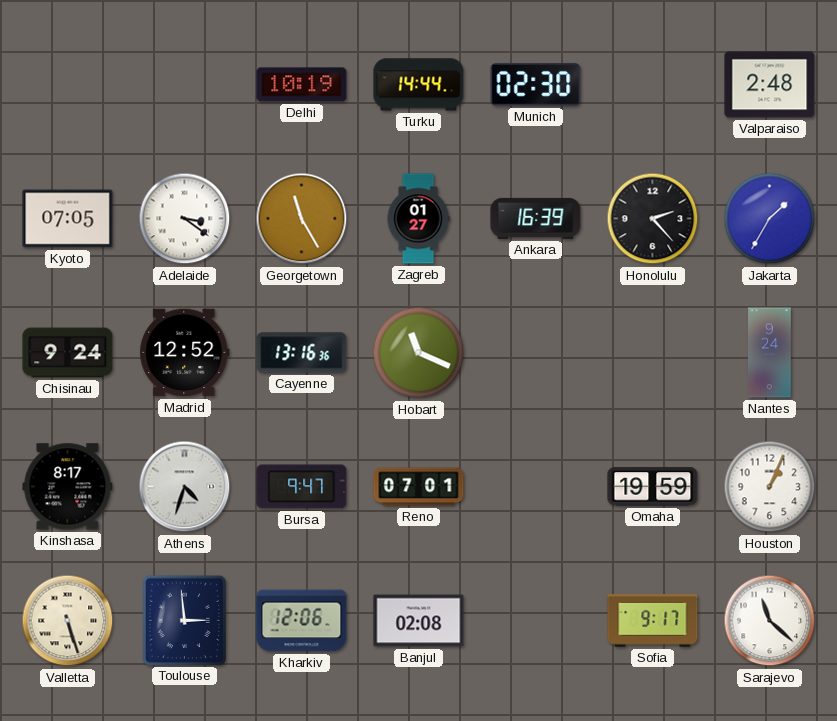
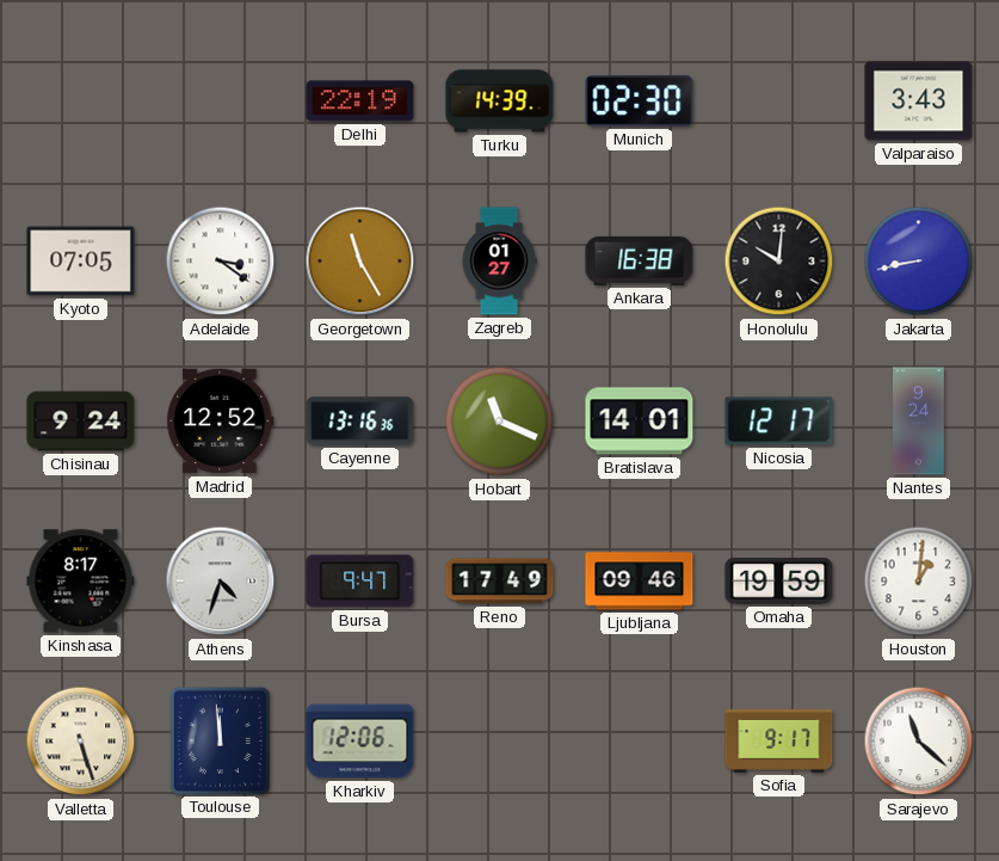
Delhi: 10:19 -> 22:19
Turku: 14:44 -> 14:39
Valparaiso: 2:48 -> 3:43
Ankara: 16:39 -> 16:38
Honolulu: 2:23 -> 10:01
Jakarta: 1:35 -> 8:43
Bratislava: none -> 14:01
Nicosia: none -> 12:17
Reno: 07:01 -> 17:49
Ljubljana: none -> 09:46
Houston: 1:04 -> 1:01
Toulouse: 2:59 -> 11:59
Banjul: 02:08 -> none
